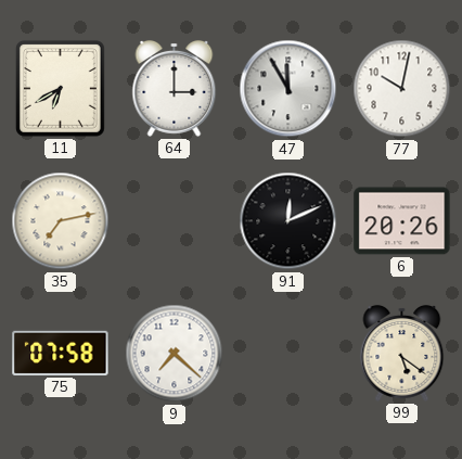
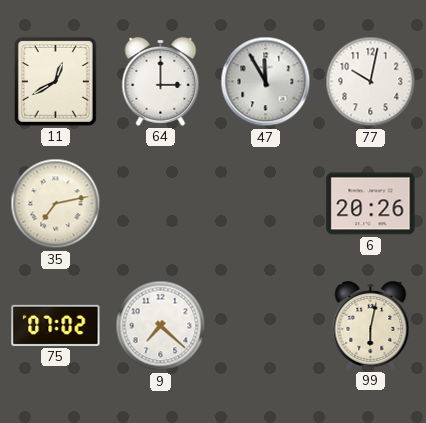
11: 6:40 -> 12:40
91: 12:11 -> none
75: 07:58 -> 07:02
99: 5:21 -> 6:02
